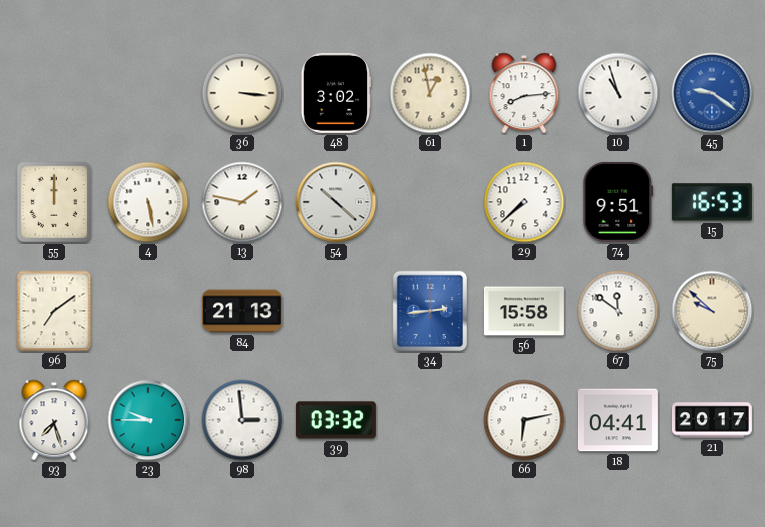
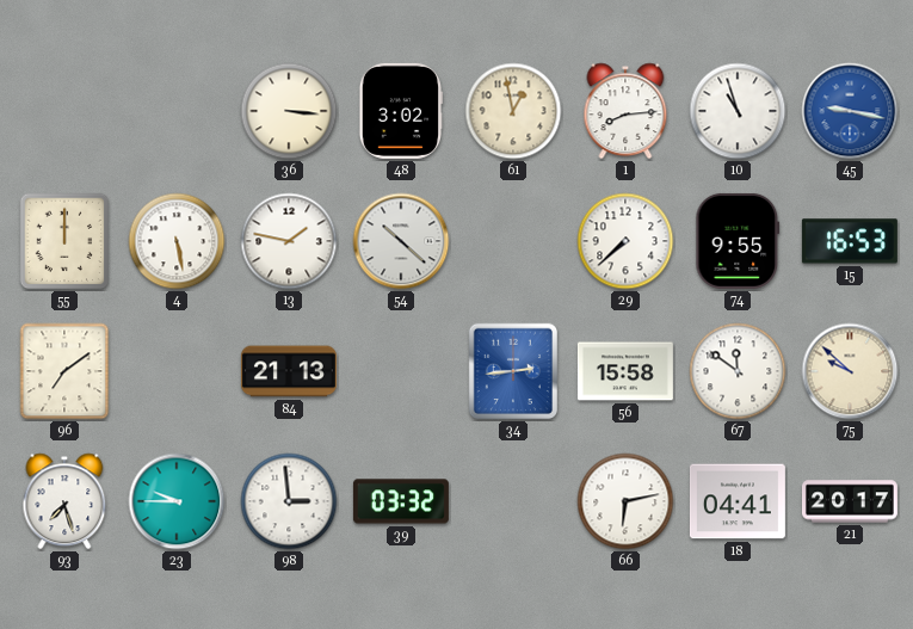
45: 9:21 -> 9:17
74: 9:51 -> 9:55
